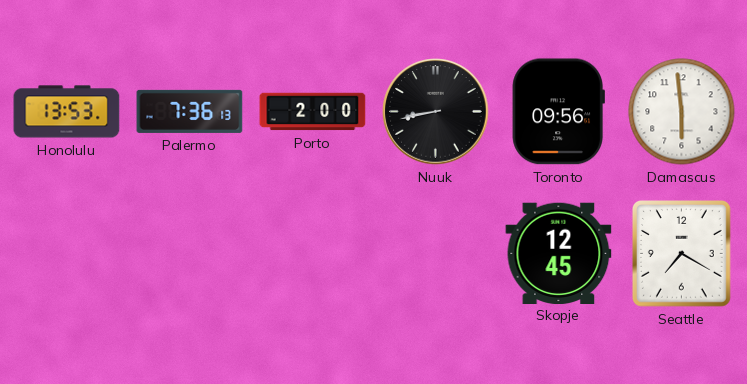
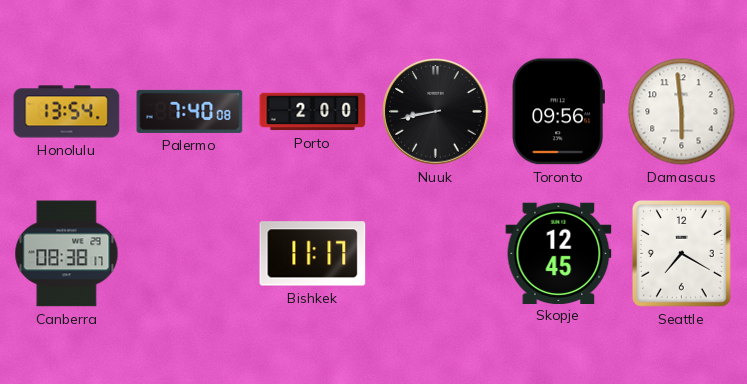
Honolulu: 13:53 -> 13:54
Palermo: 7:36 -> 7:40
Canberra: none -> 08:38
Bishkek: none -> 11:17
